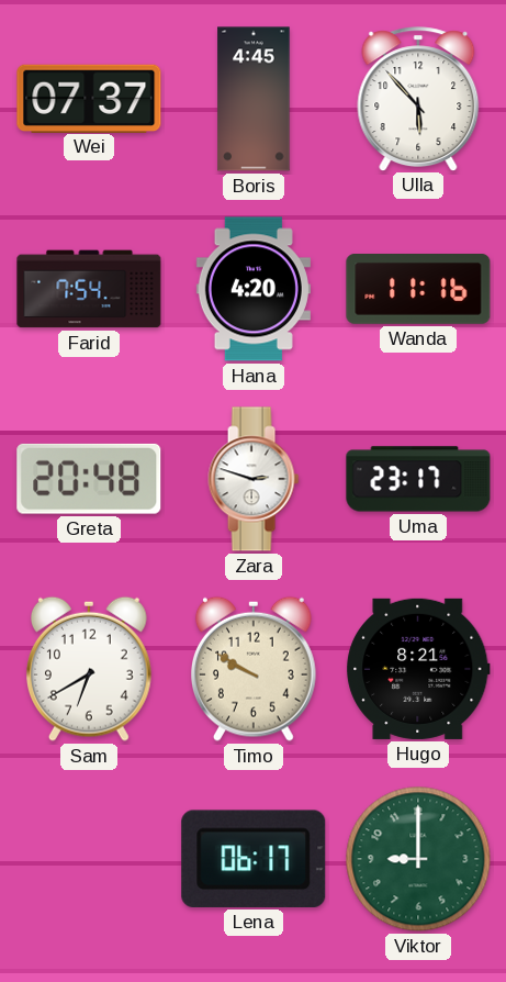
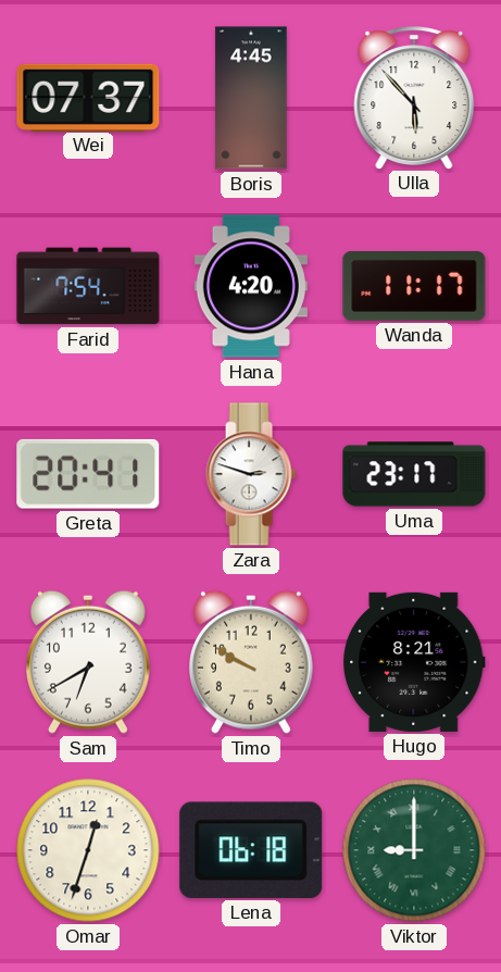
Wanda: 11:16 -> 11:17
Greta: 20:48 -> 20:41
Omar: none -> 12:33
Lena: 06:17 -> 06:18
Viktor numerals: Arabic -> Roman
